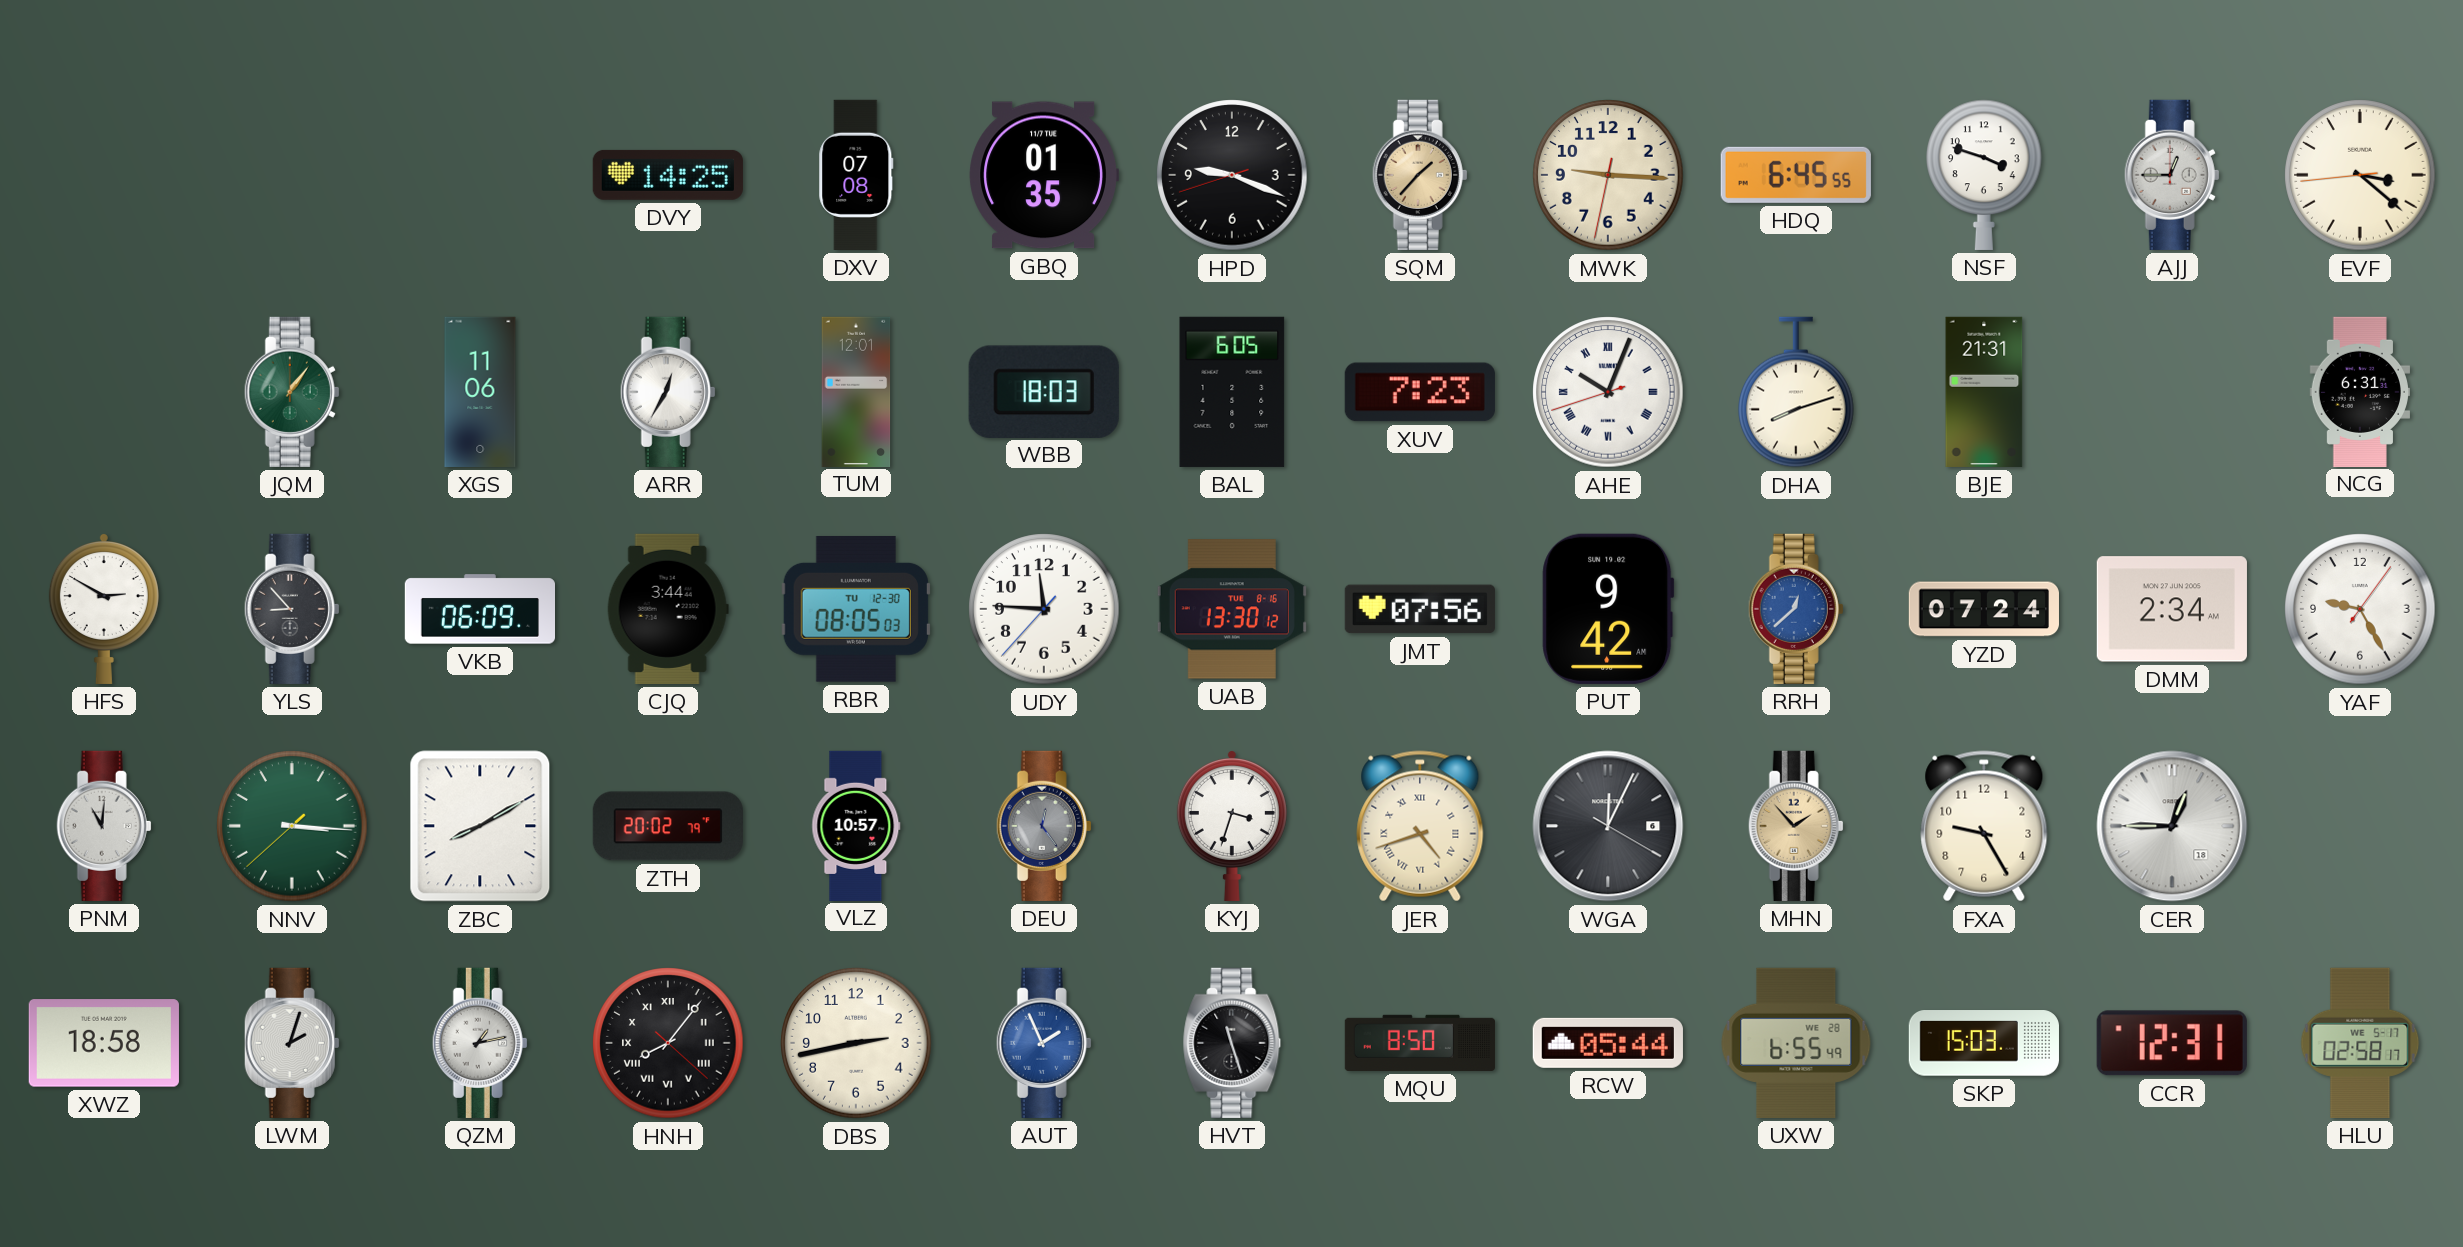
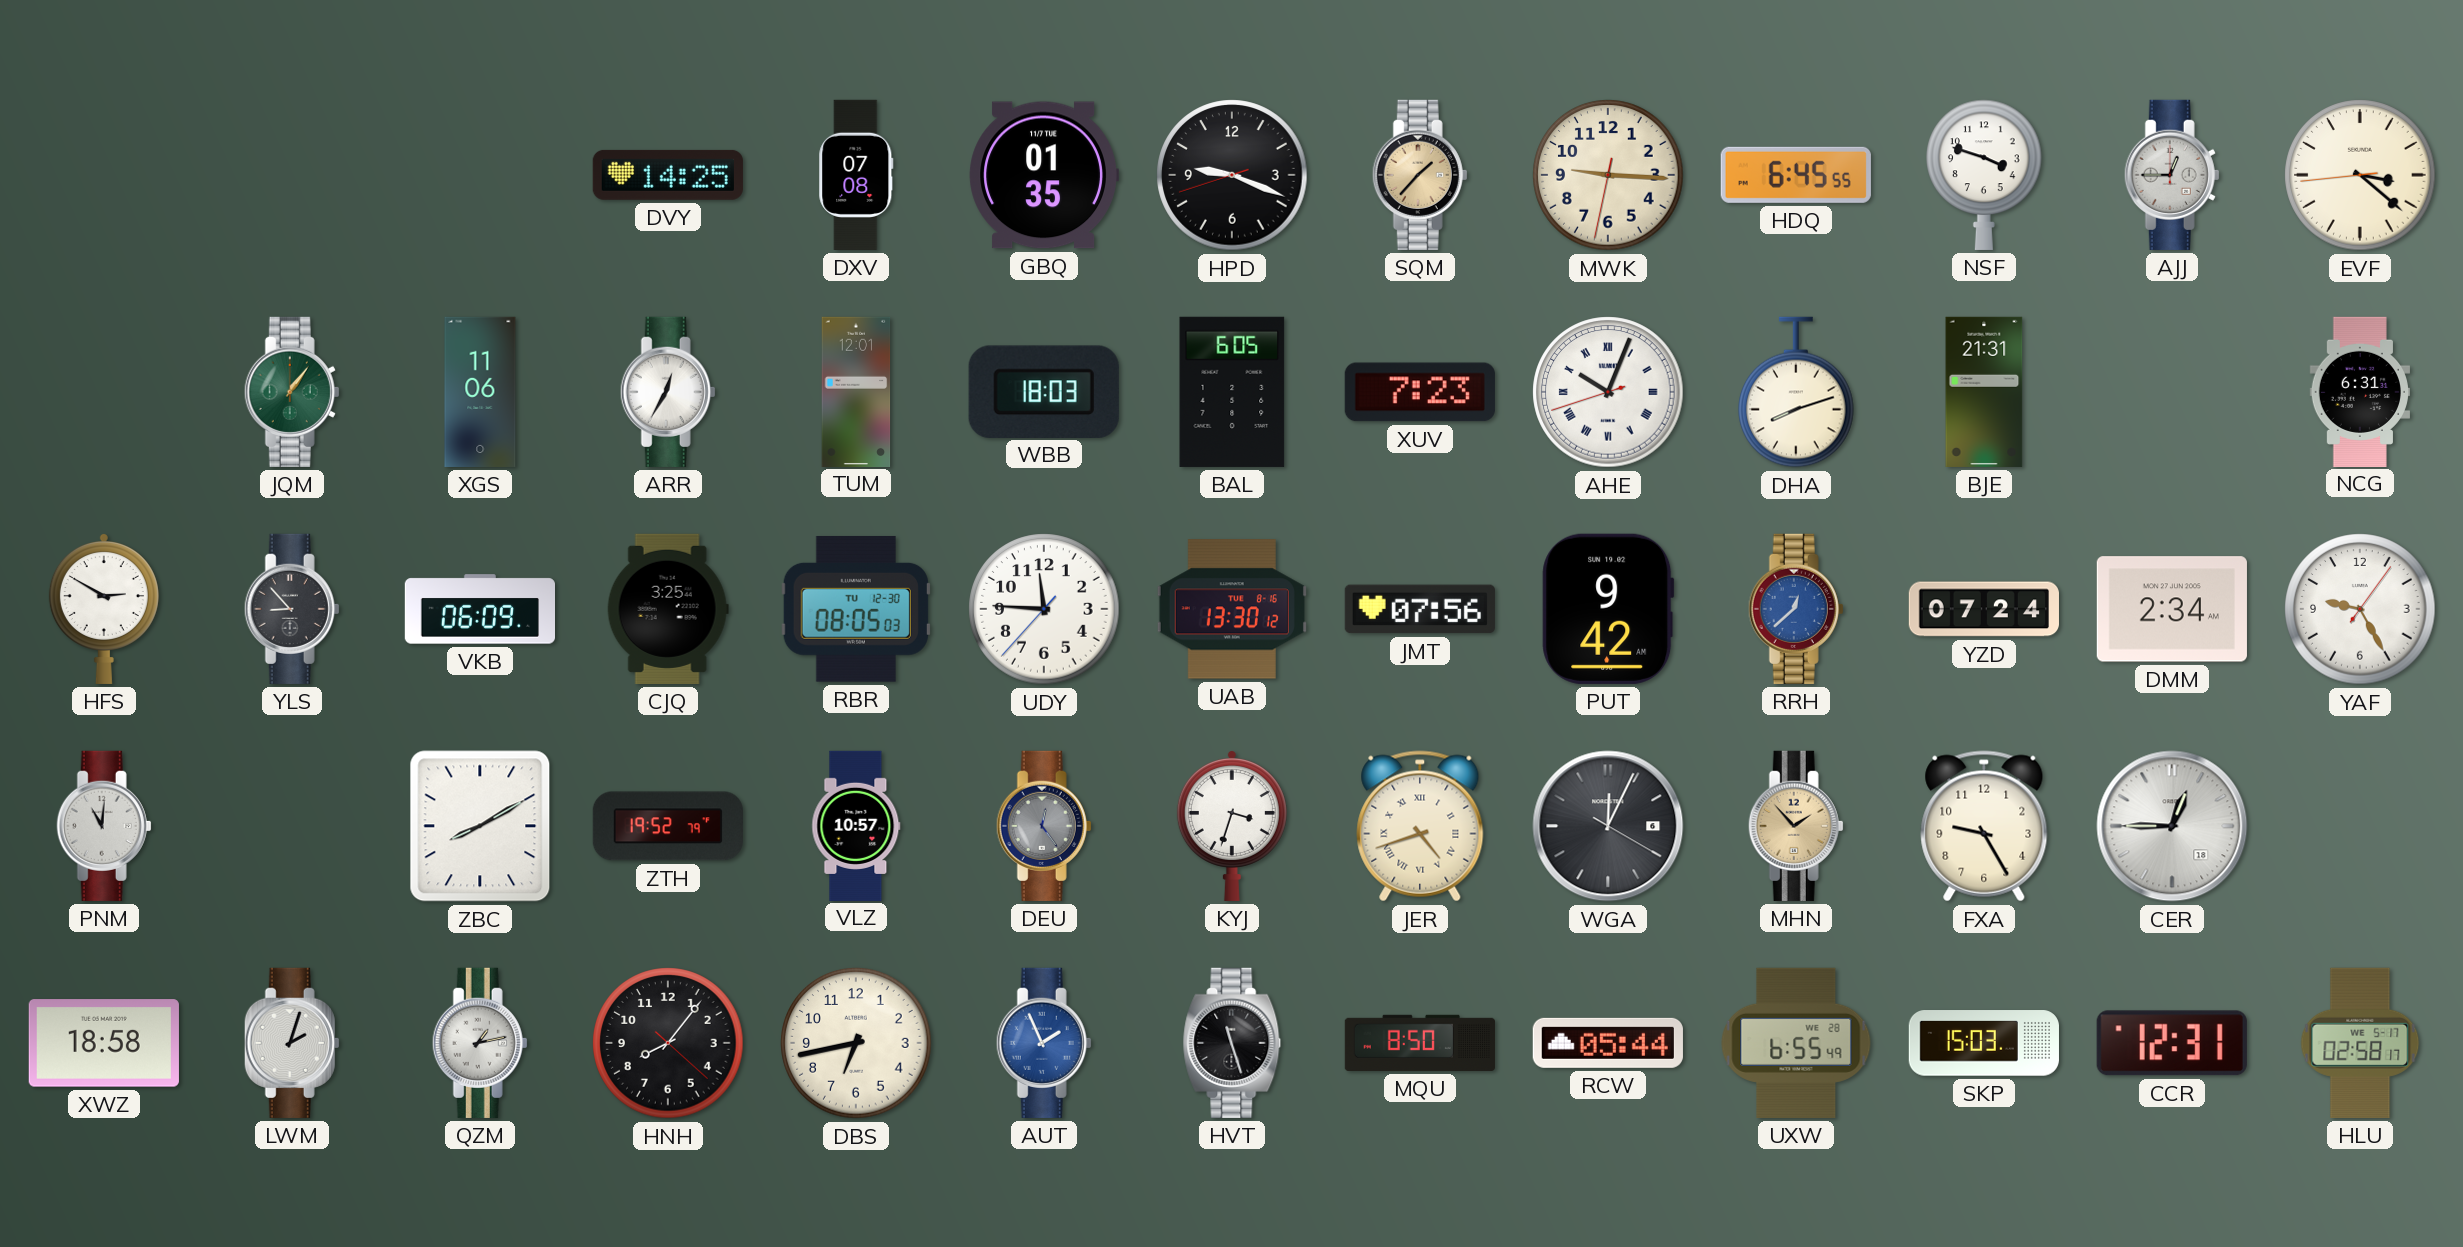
CJQ: 3:44 -> 3:25
NNV: 3:15 -> none
ZTH: 20:02 -> 19:52
HNH numerals: Roman -> Arabic
DBS: 2:43 -> 6:43
